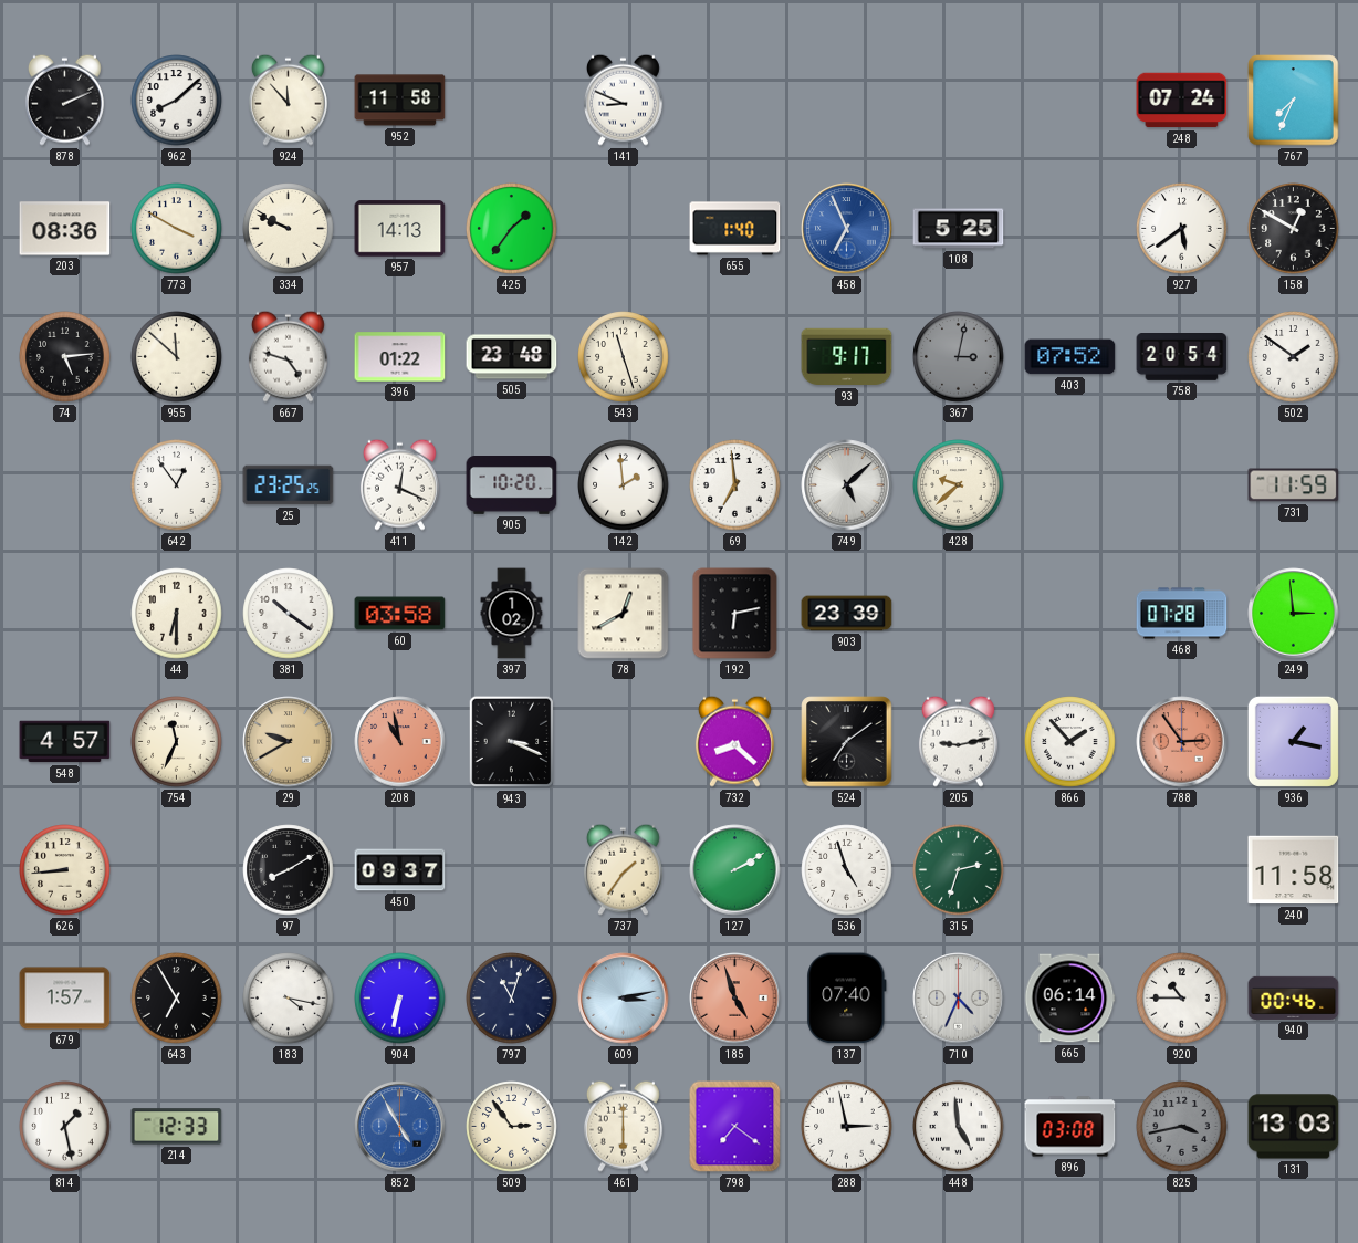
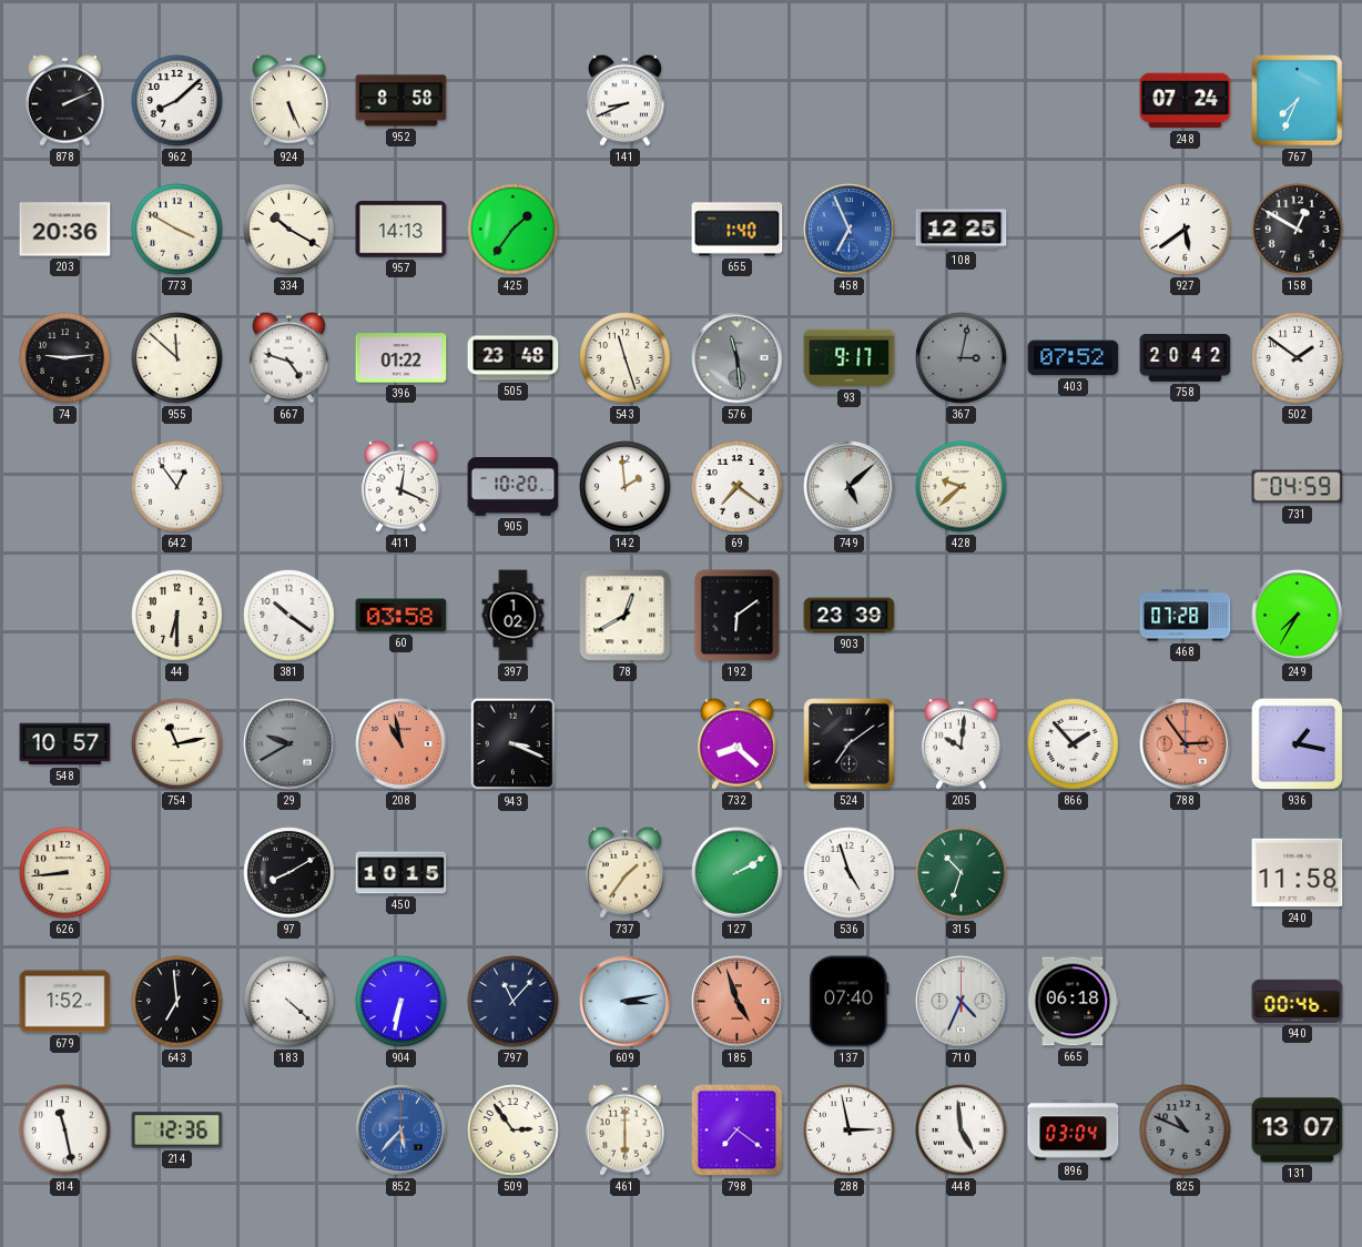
924: 11:53 -> 5:26
952: 11:58 -> 8:58
141: 8:49 -> 8:41
203: 08:36 -> 20:36
334: 9:49 -> 10:20
108: 5:25 -> 12:25
74: 5:14 -> 9:14
576: none -> 11:29
758: 20:54 -> 20:42
25: 23:25 -> none
69: 6:59 -> 7:21
731: 11:59 -> 04:59
192: 6:13 -> 6:09
249: 2:59 -> 7:35
548: 4:57 -> 10:57
754: 11:34 -> 11:13
29 dial: champagne -> grey
205: 9:13 -> 10:01
450: 09:37 -> 10:15
315: 2:33 -> 10:33
679: 1:57 -> 1:52
643: 6:55 -> 6:59
183: 4:17 -> 4:22
797: 11:03 -> 11:07
665: 06:14 -> 06:18
920: 10:45 -> none
814: 1:28 -> 11:28
214: 12:33 -> 12:36
852: 4:55 -> 5:37
896: 03:08 -> 03:04
825: 3:43 -> 10:49
131: 13:03 -> 13:07
